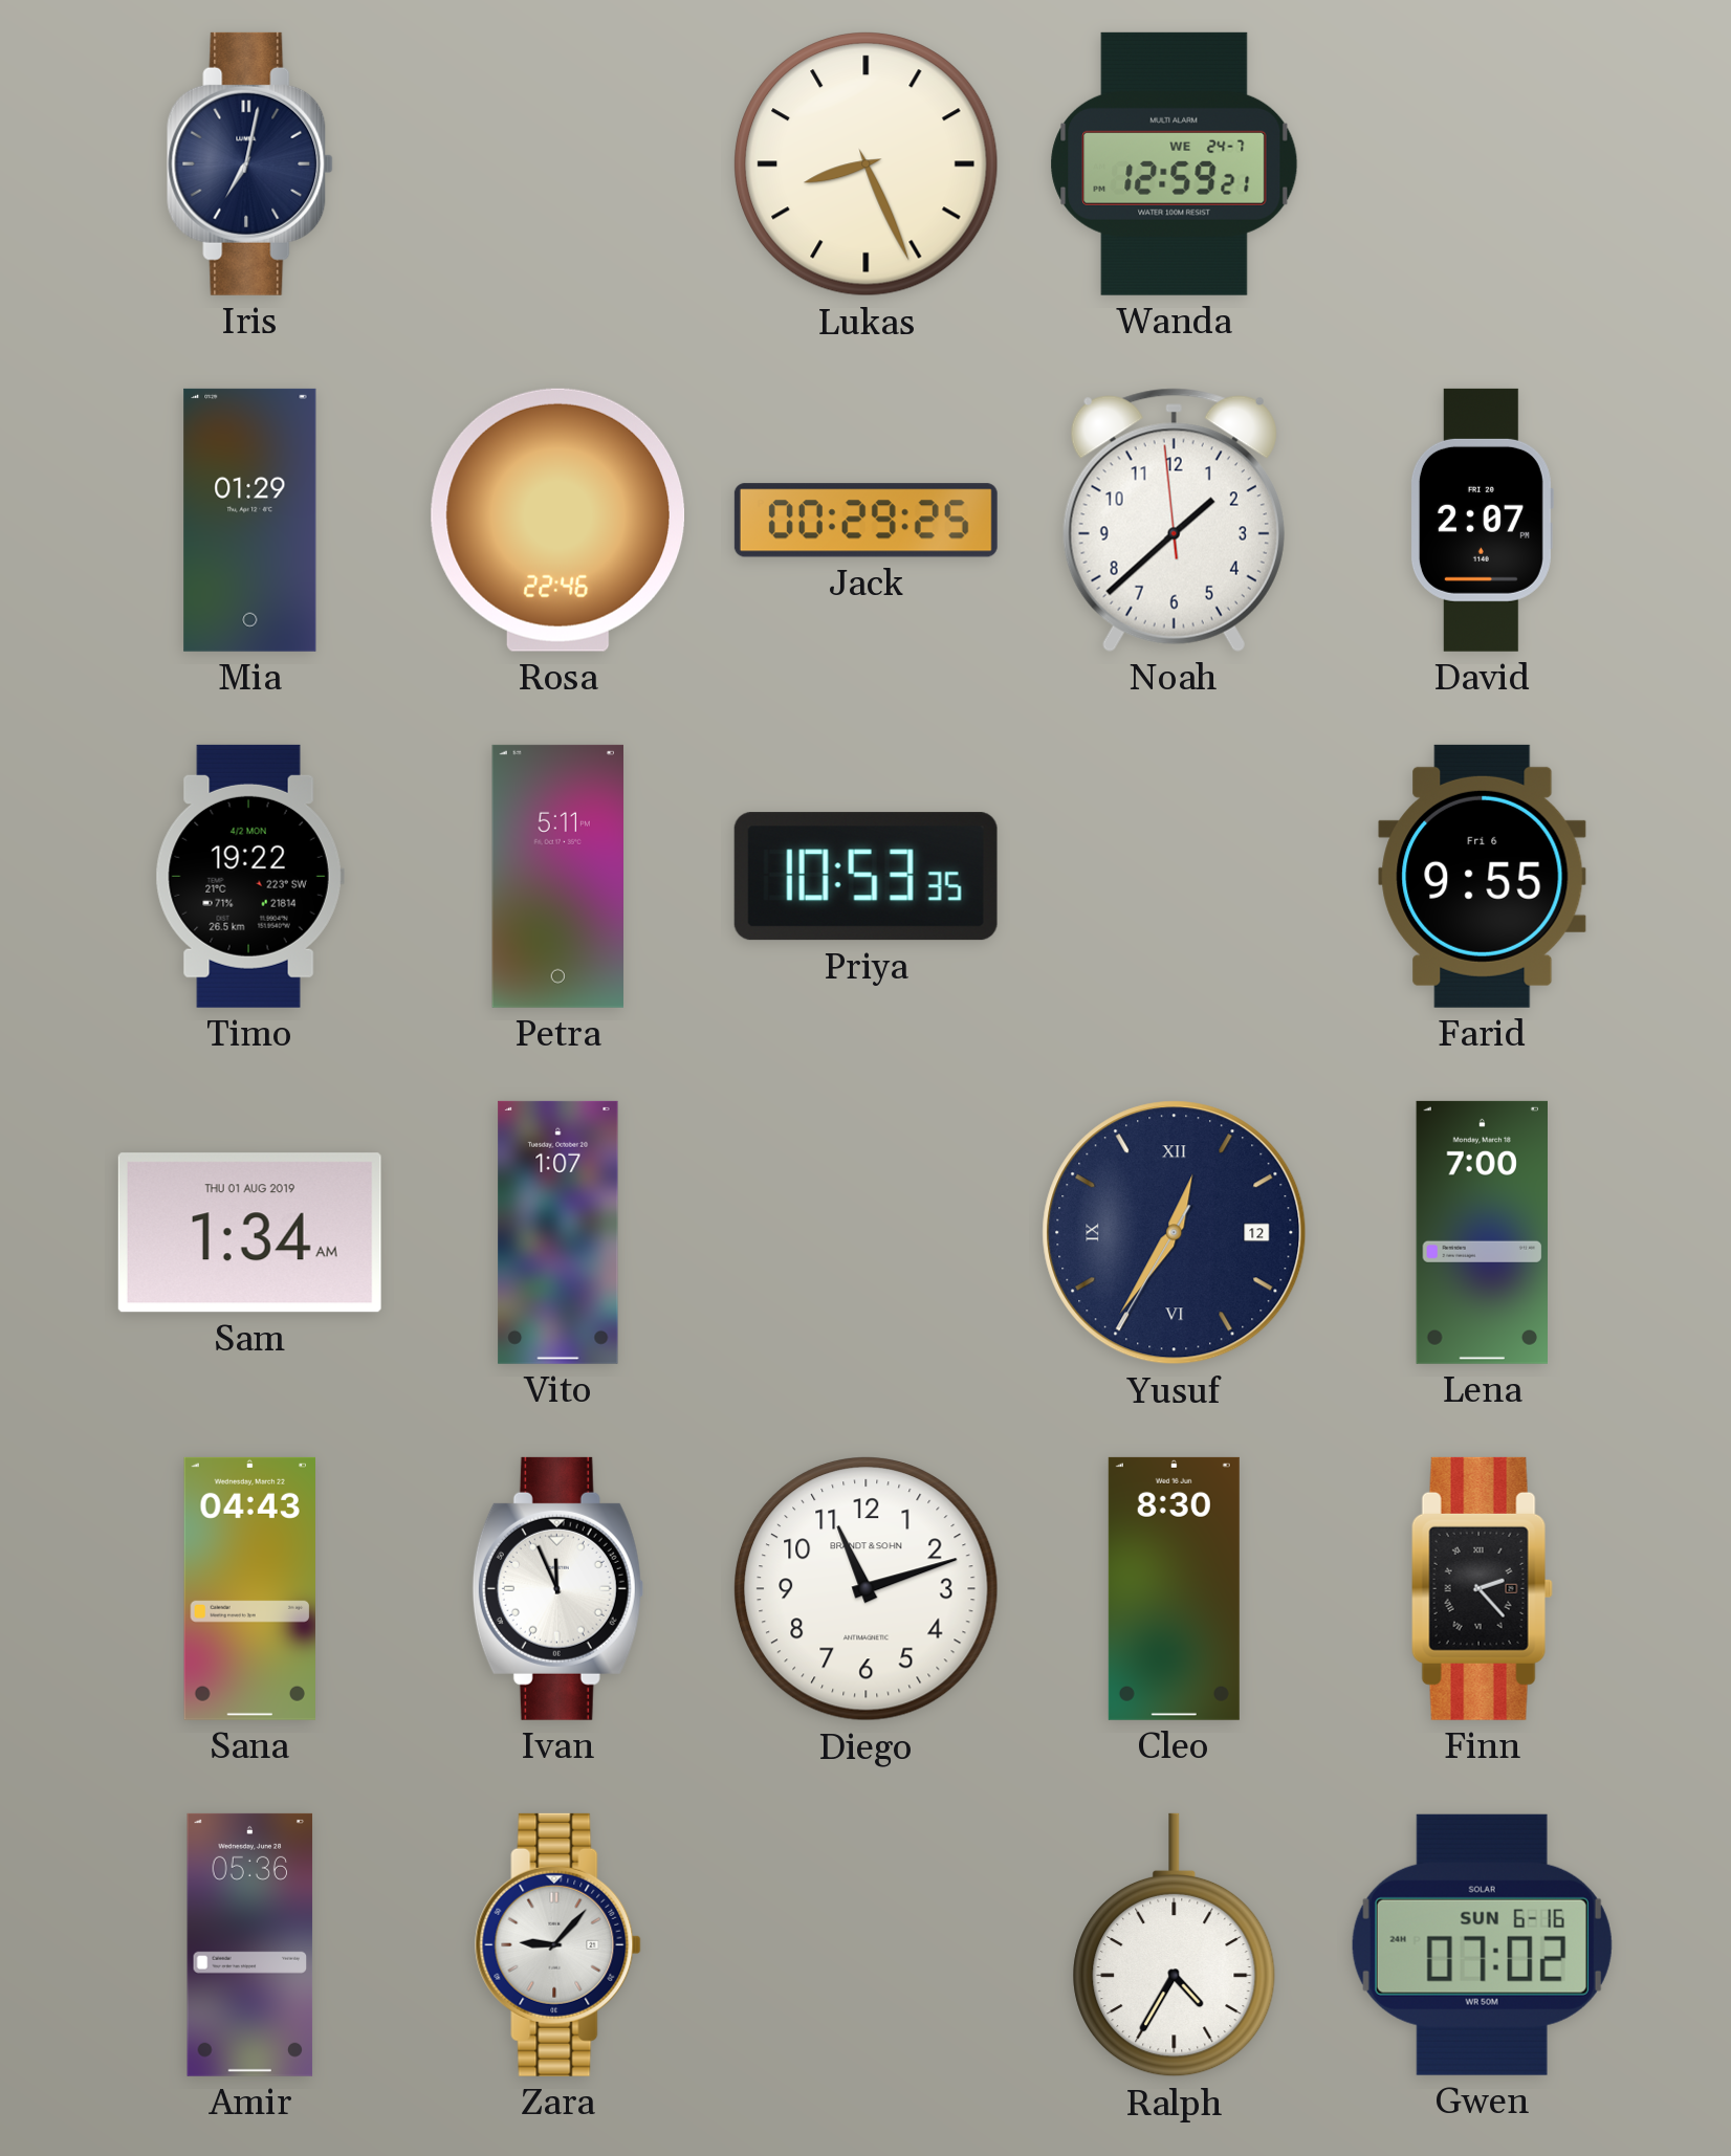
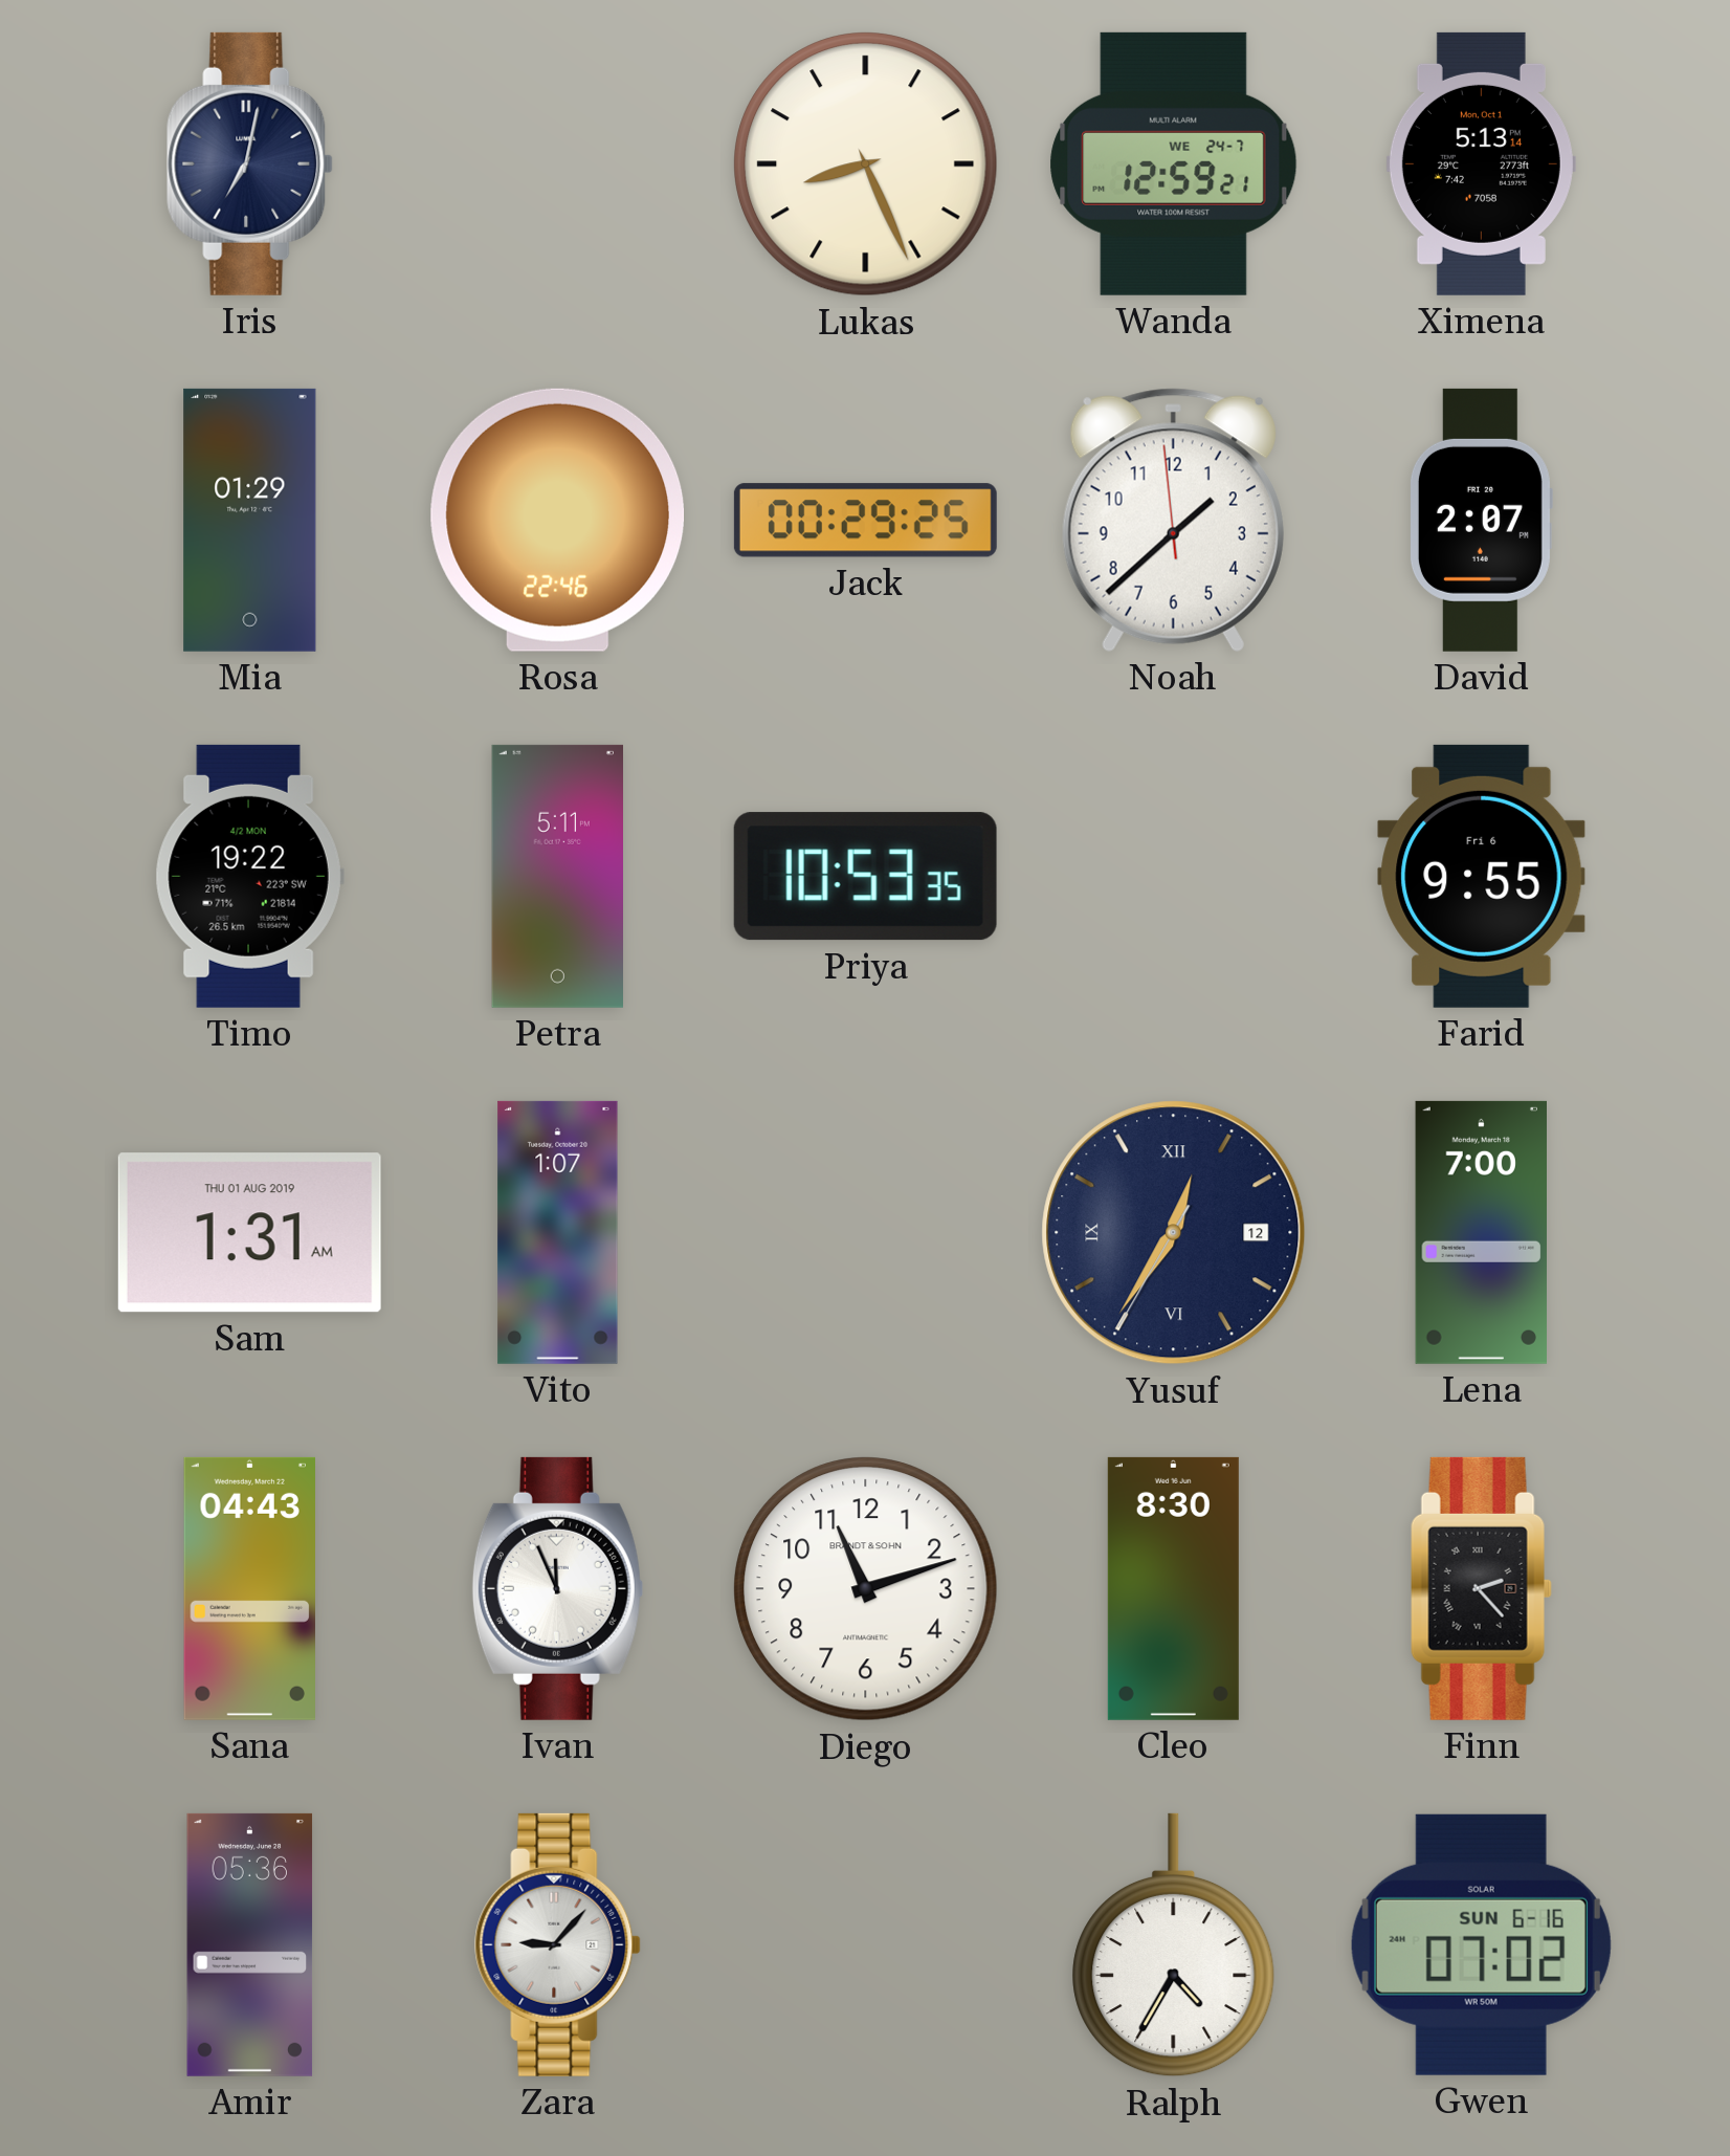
Ximena: none -> 5:13
Sam: 1:34 -> 1:31
